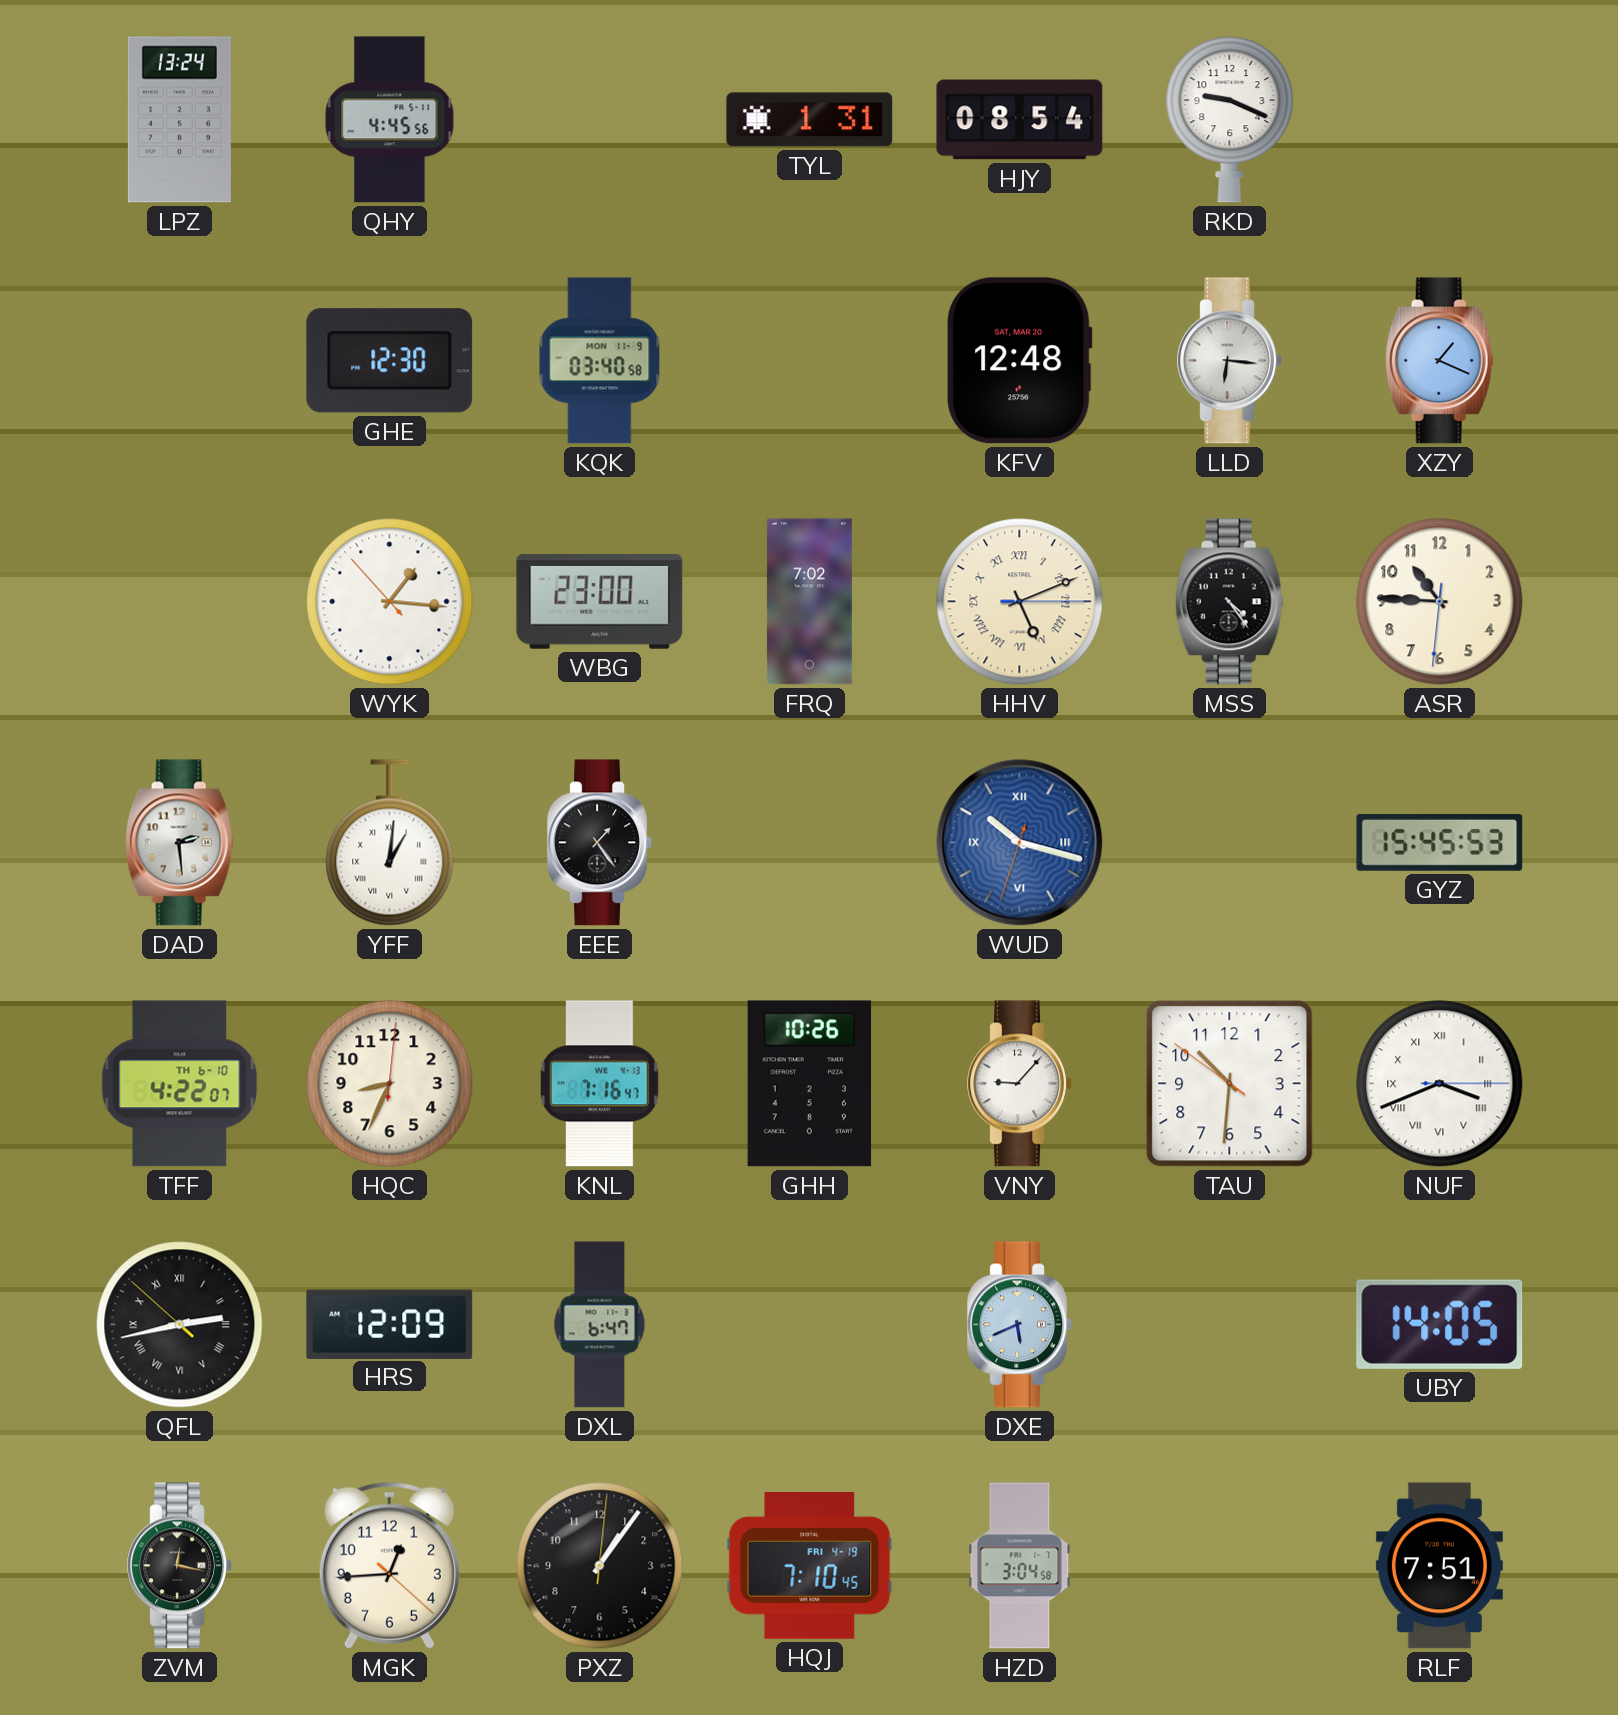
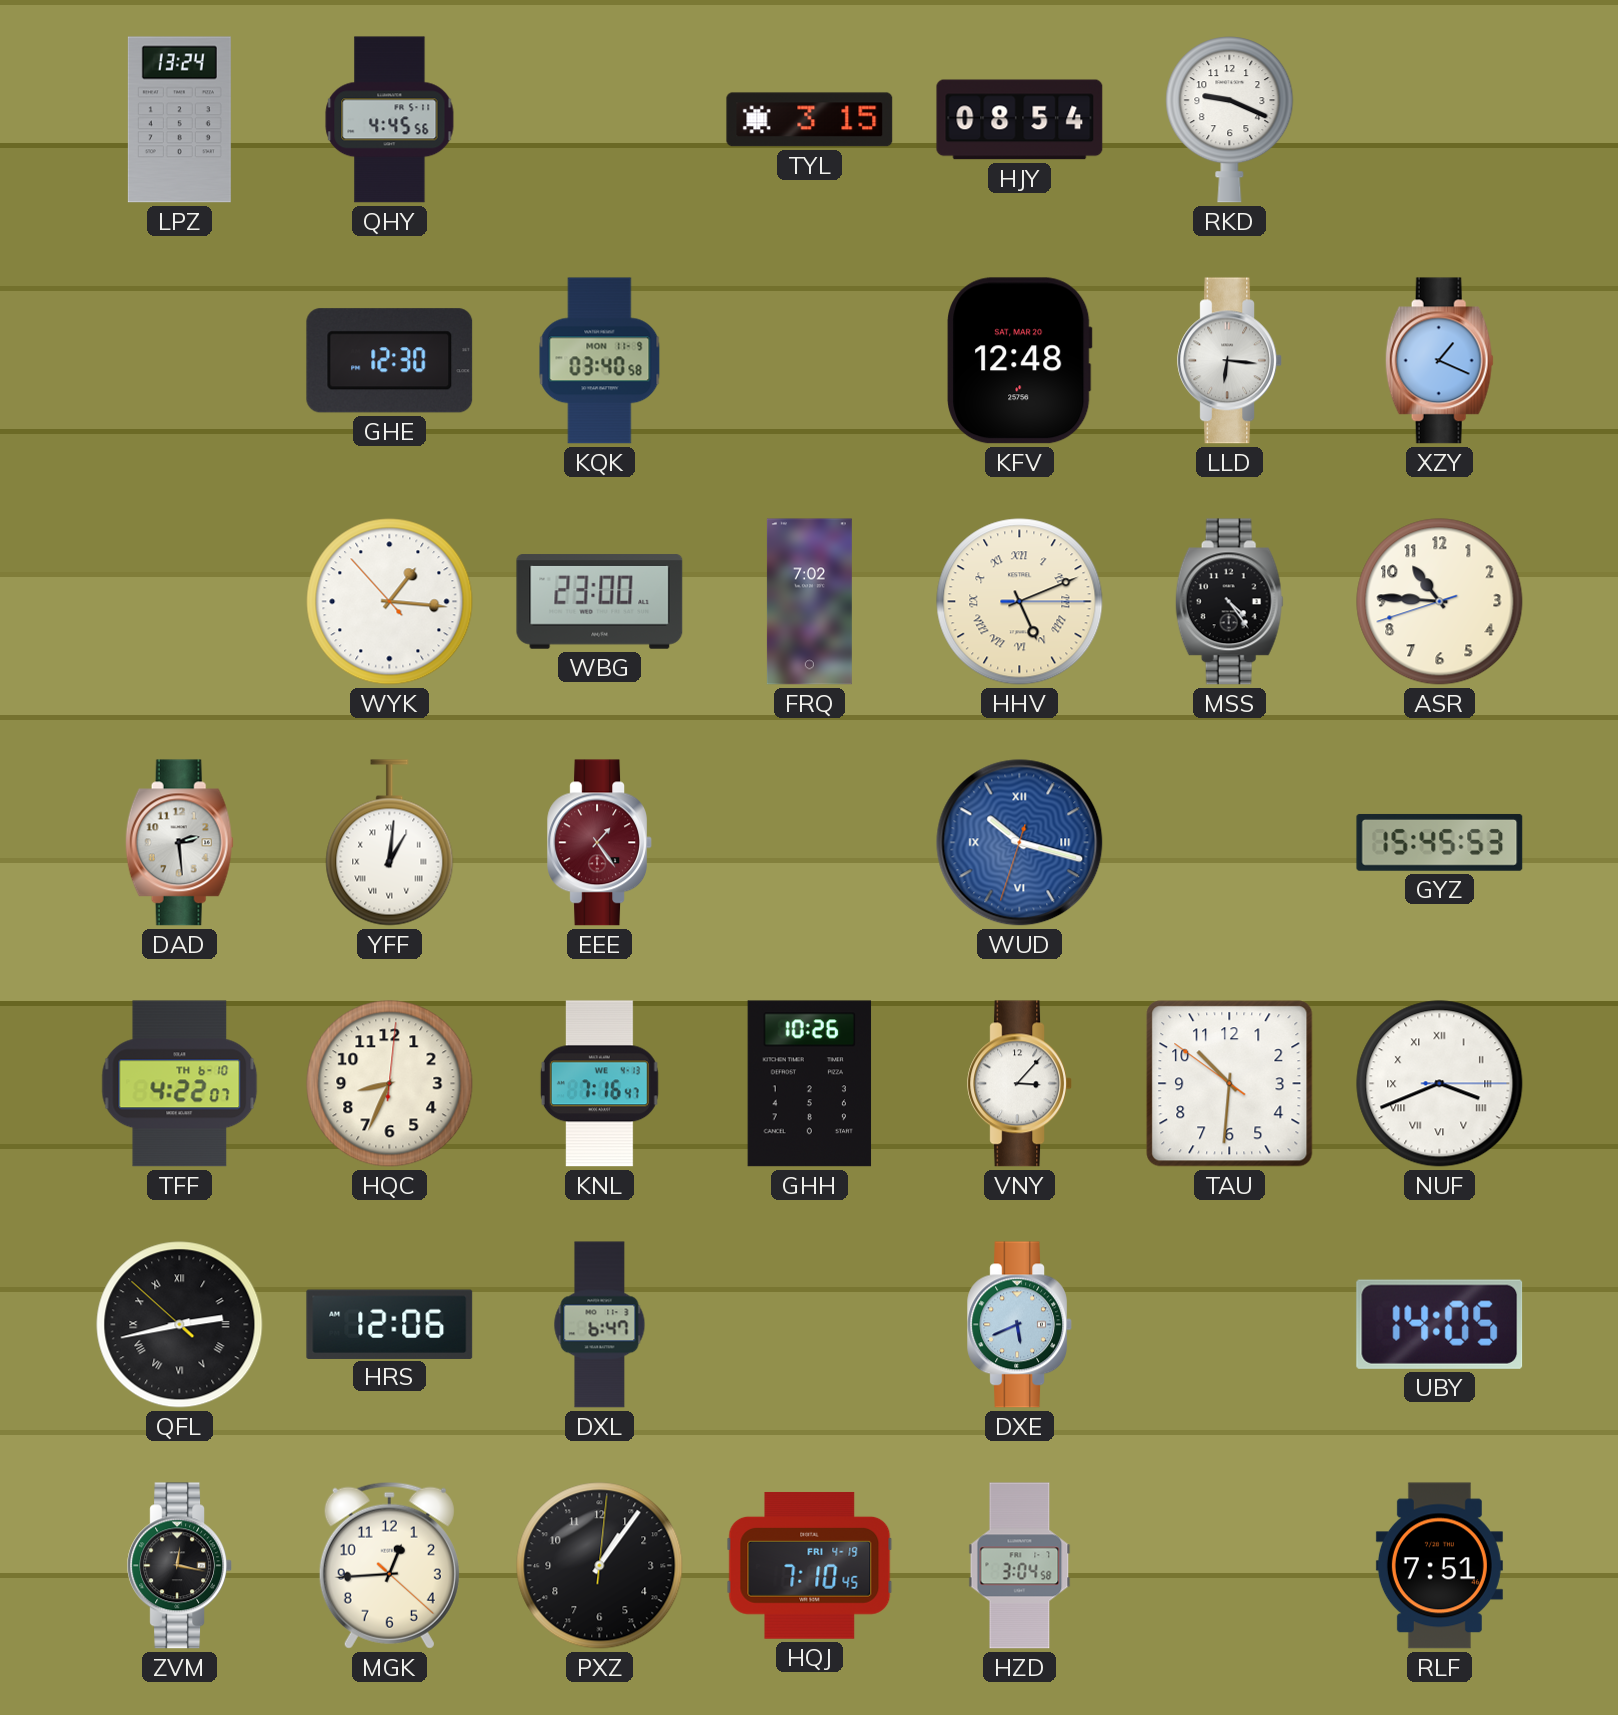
TYL: 1:31 -> 3:15
ASR: 10:45:31 -> 10:45:42
EEE dial: black -> burgundy
VNY: 9:07 -> 3:07
HRS: 12:09 -> 12:06
